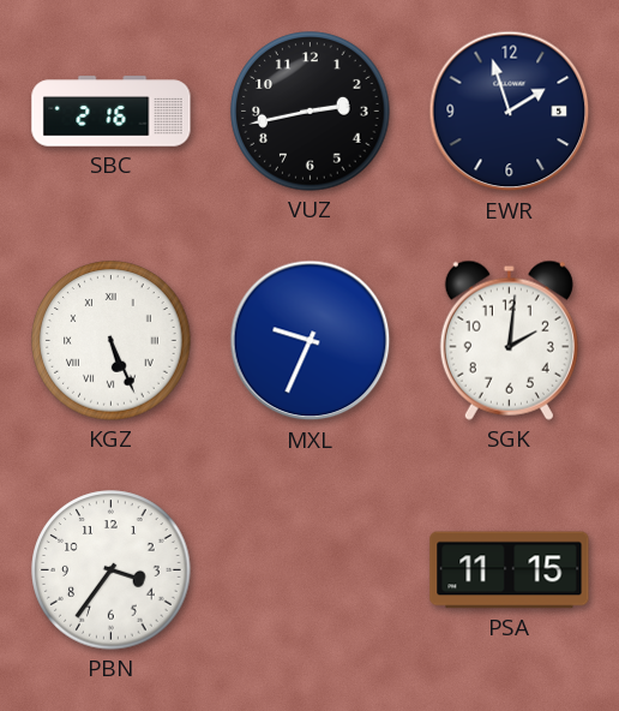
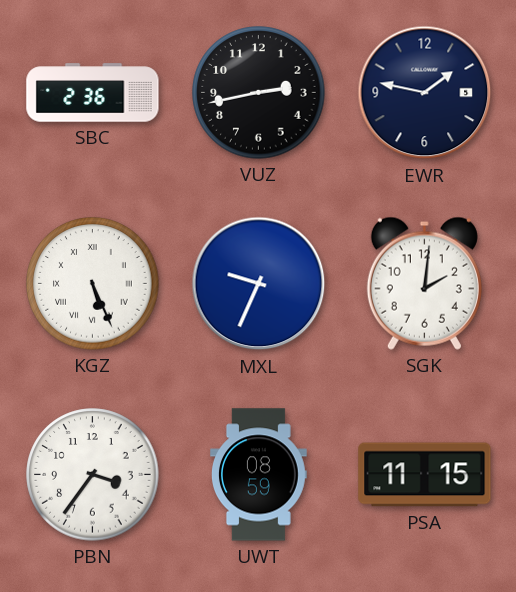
SBC: 2:16 -> 2:36
EWR: 1:57 -> 1:47
UWT: none -> 08:59
